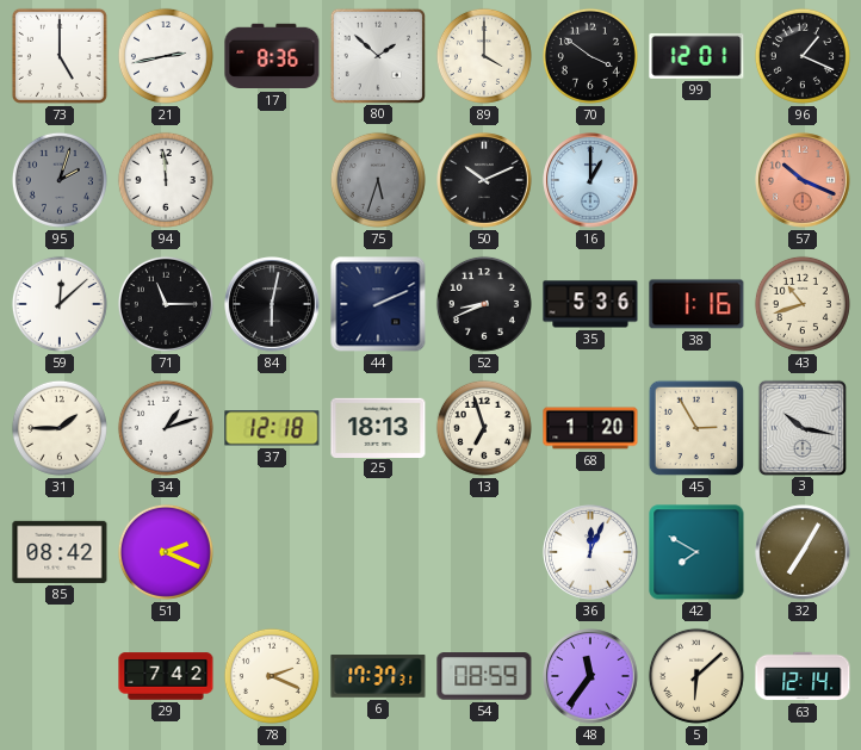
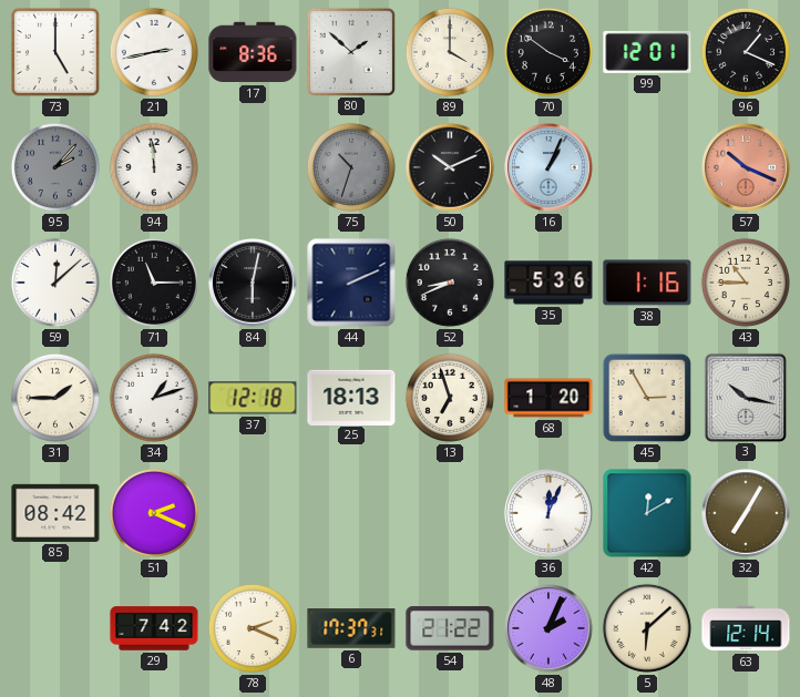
95: 2:03 -> 2:07
75: 5:33 -> 10:33
16: 1:00 -> 1:04
43: 10:42 -> 10:45
42: 7:50 -> 12:10
54: 08:59 -> 21:22
48: 11:36 -> 2:04
